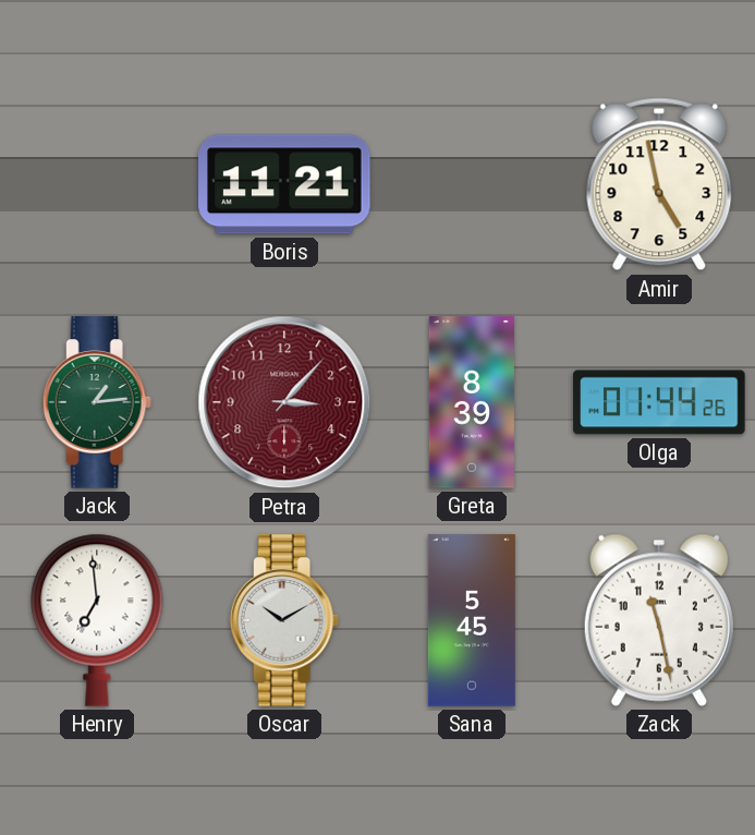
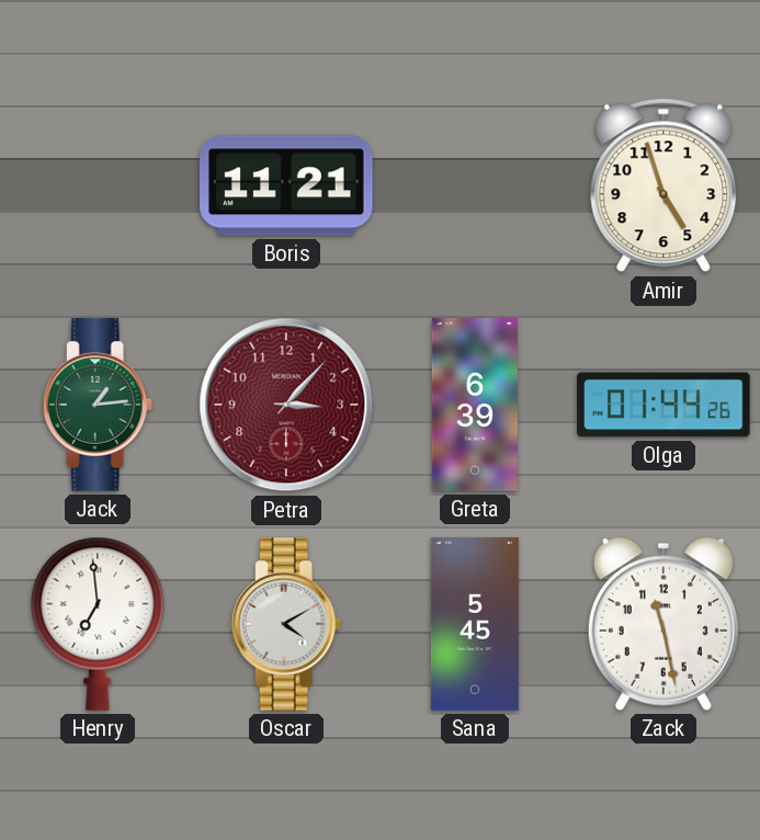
Amir: 4:58 -> 4:57
Greta: 8:39 -> 6:39
Oscar: 10:10 -> 4:10
